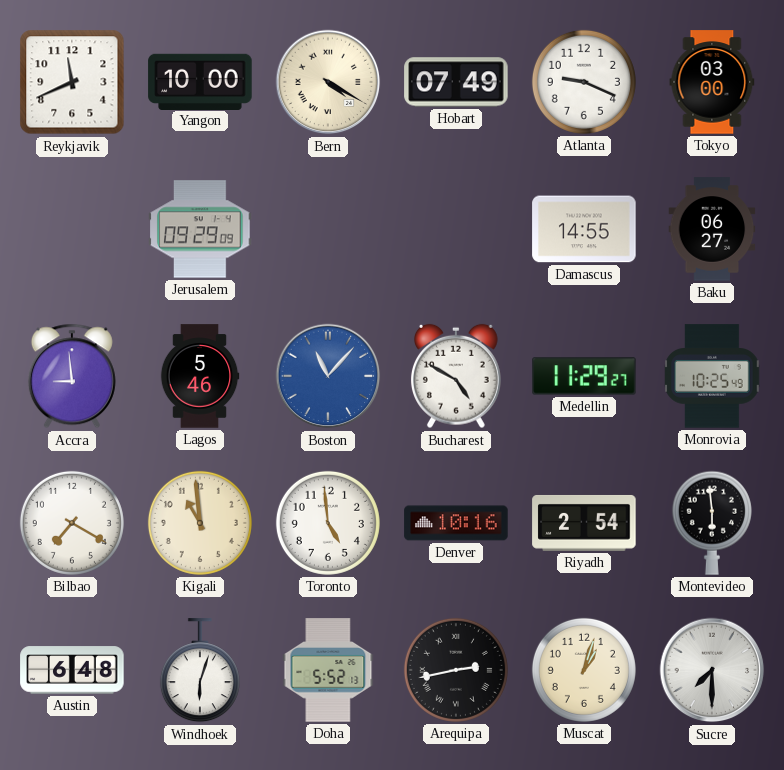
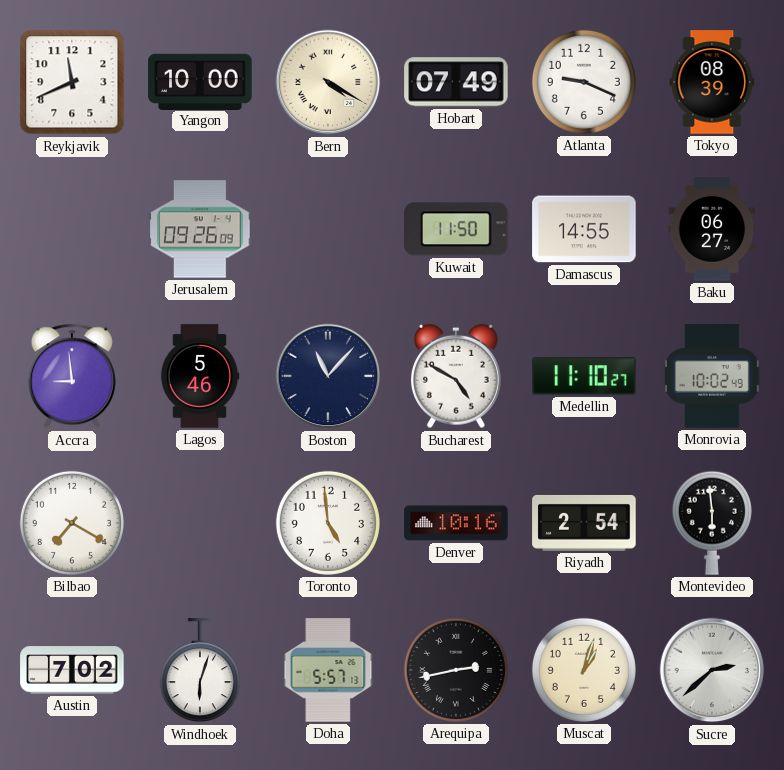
Tokyo: 03:00 -> 08:39
Jerusalem: 09:29 -> 09:26
Kuwait: none -> 11:50
Boston dial: blue -> navy
Medellin: 11:29 -> 11:10
Monrovia: 10:25 -> 10:02
Kigali: 10:59 -> none
Austin: 6:48 -> 7:02
Doha: 5:52 -> 5:57
Sucre: 7:30 -> 2:38
